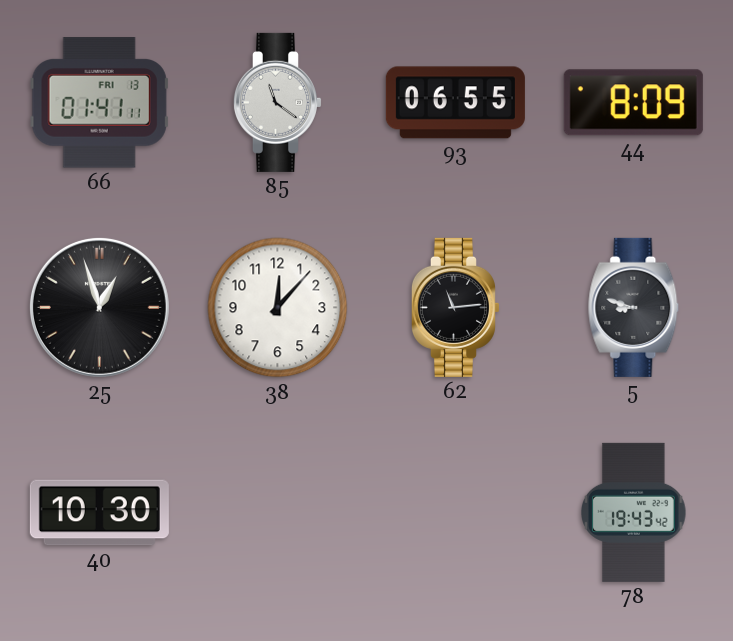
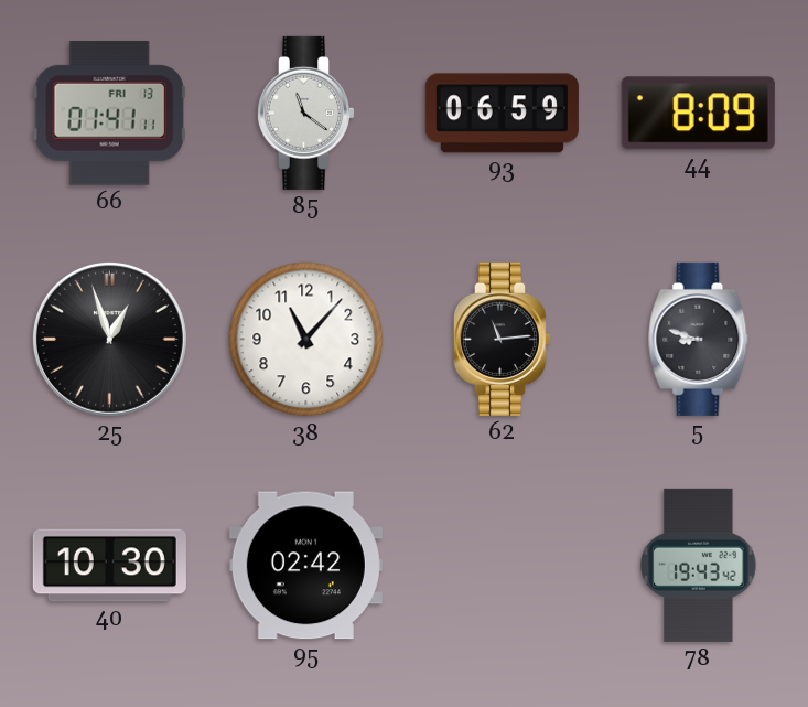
93: 06:55 -> 06:59
38: 12:07 -> 11:07
95: none -> 02:42
